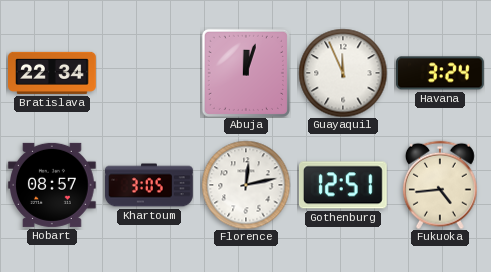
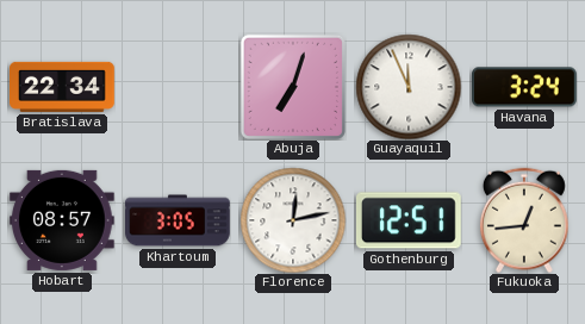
Abuja: 12:03 -> 7:03
Fukuoka: 4:44 -> 12:44
